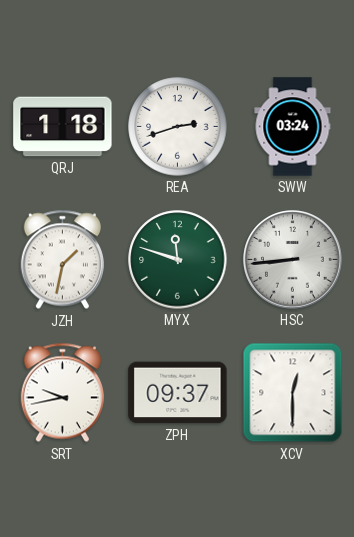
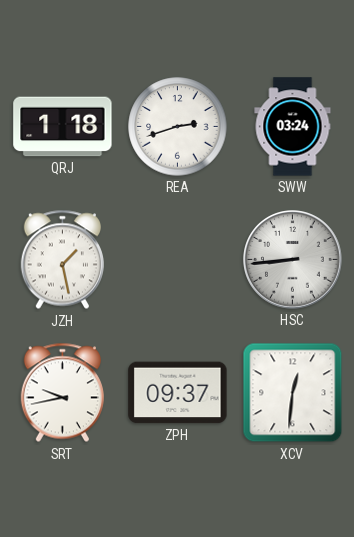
JZH: 1:32 -> 1:28
MYX: 11:48 -> none
XCV: 12:30 -> 12:31
